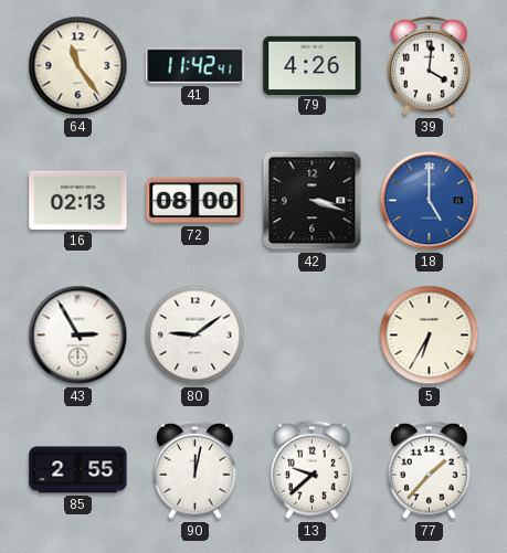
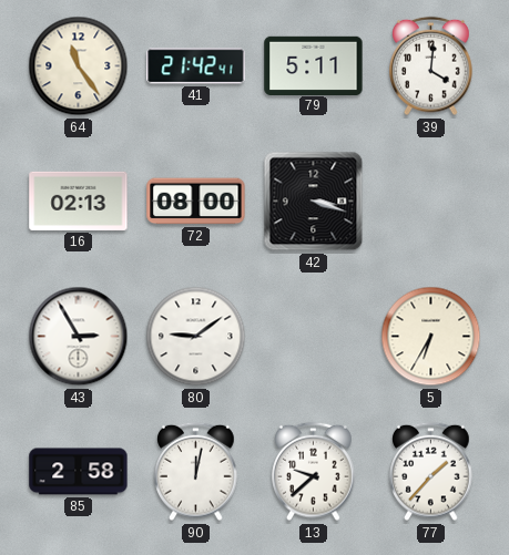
41: 11:42 -> 21:42
79: 4:26 -> 5:11
18: 5:00 -> none
85: 2:55 -> 2:58
